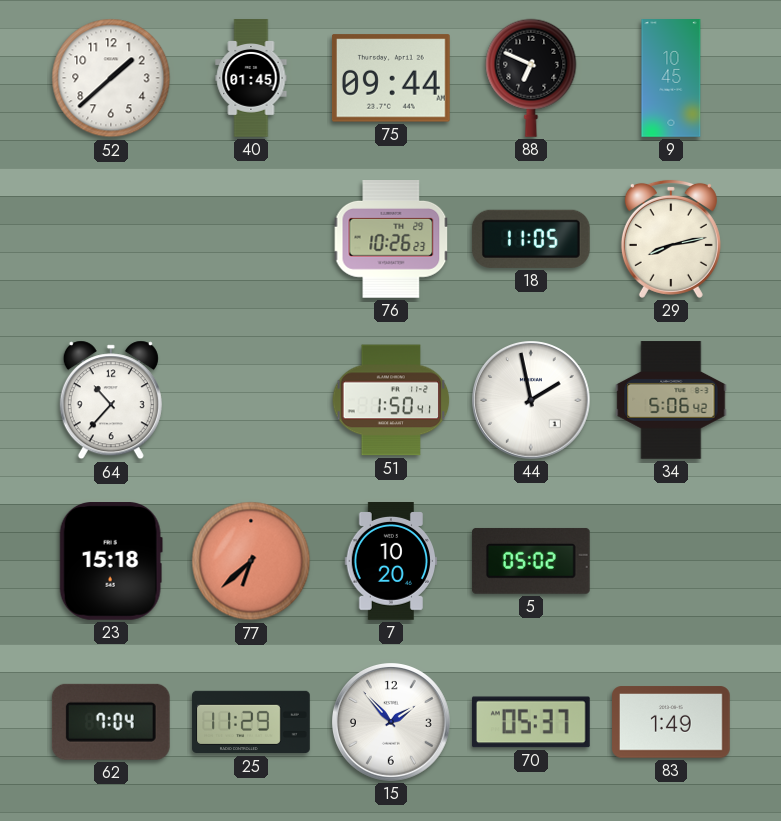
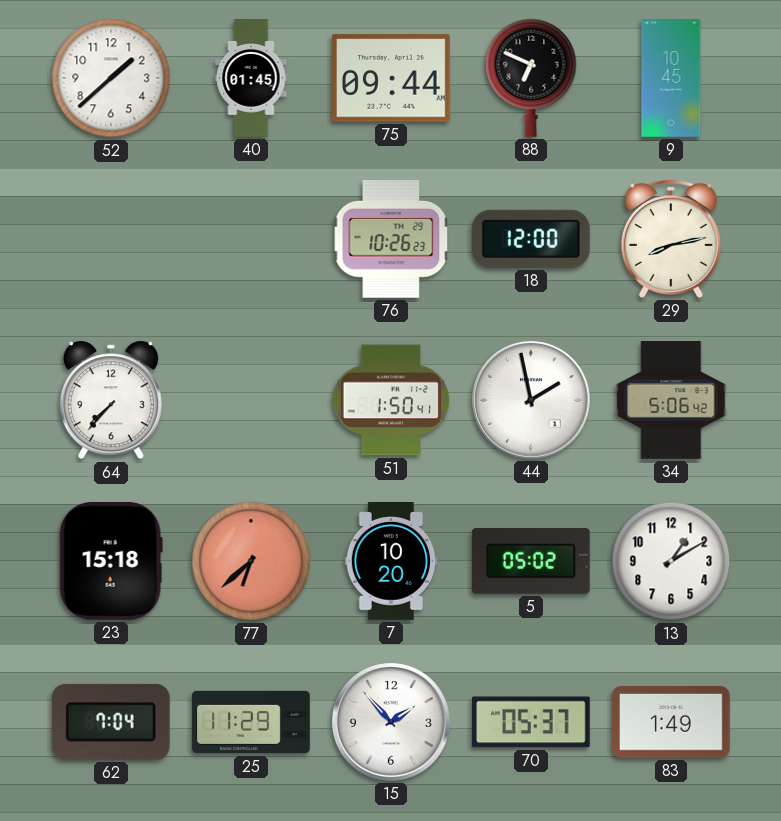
18: 11:05 -> 12:00
64: 10:37 -> 7:37
13: none -> 1:10
